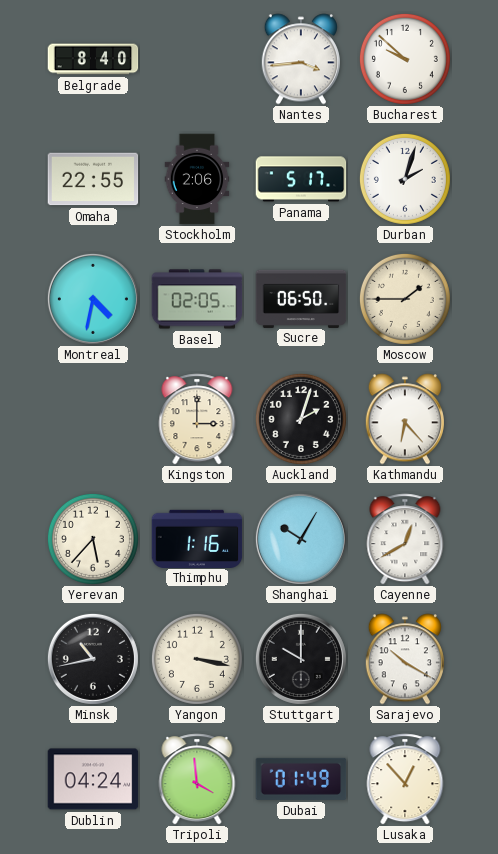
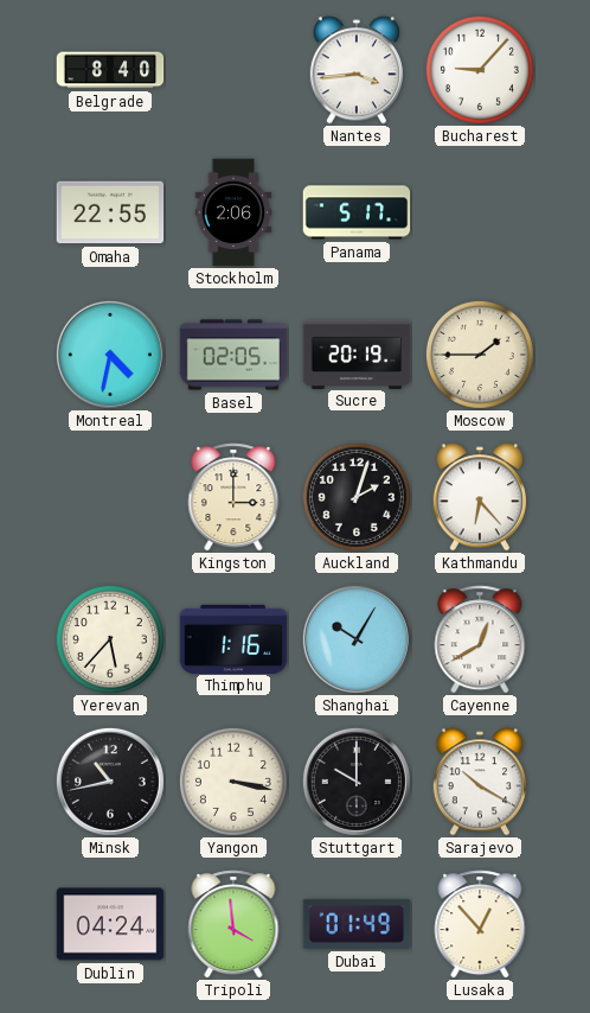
Bucharest: 9:52 -> 9:07
Durban: 2:03 -> none
Sucre: 06:50 -> 20:19
